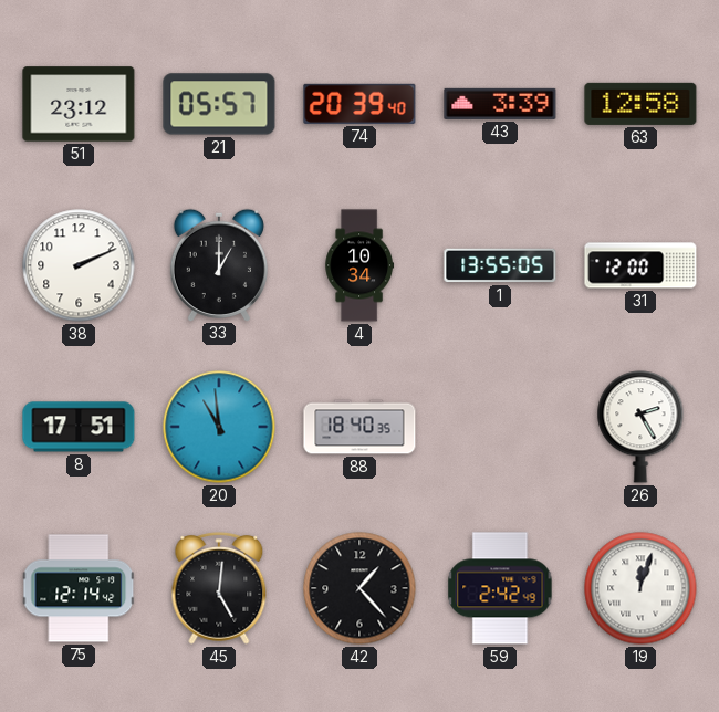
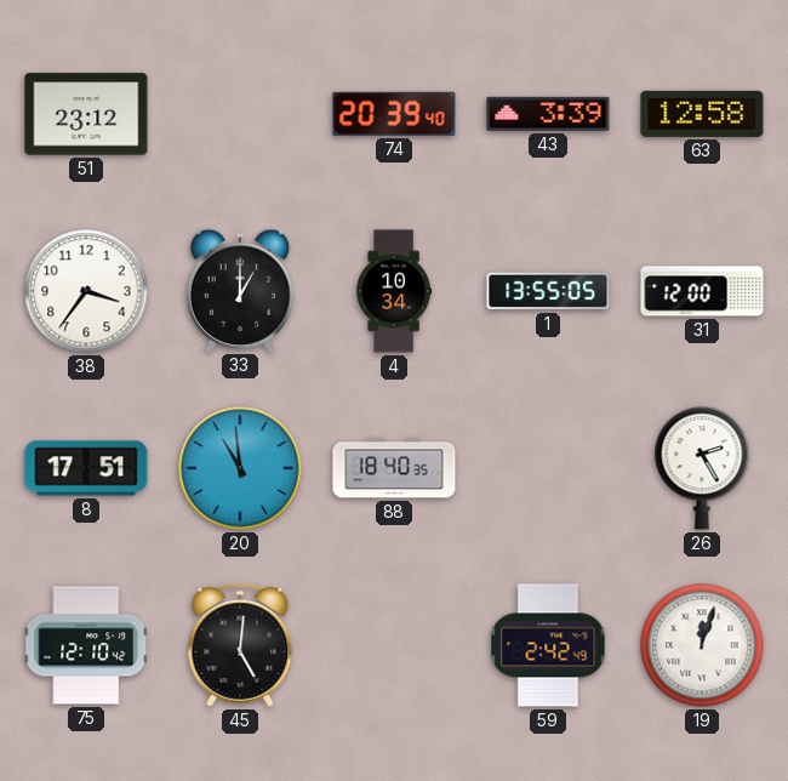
21: 05:57 -> none
38: 2:11 -> 3:36
75: 12:14 -> 12:10
42: 1:23 -> none
